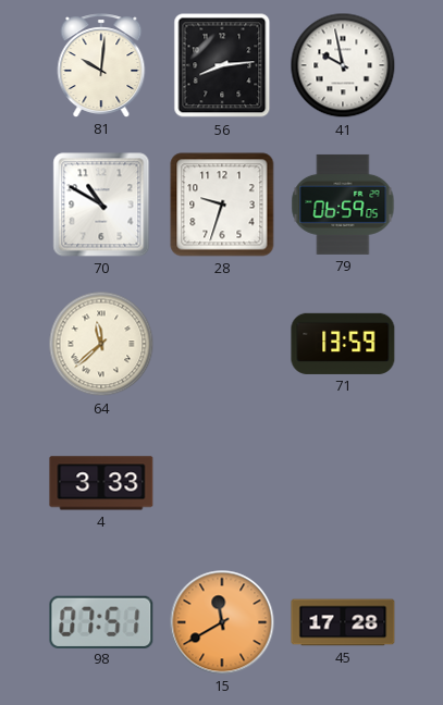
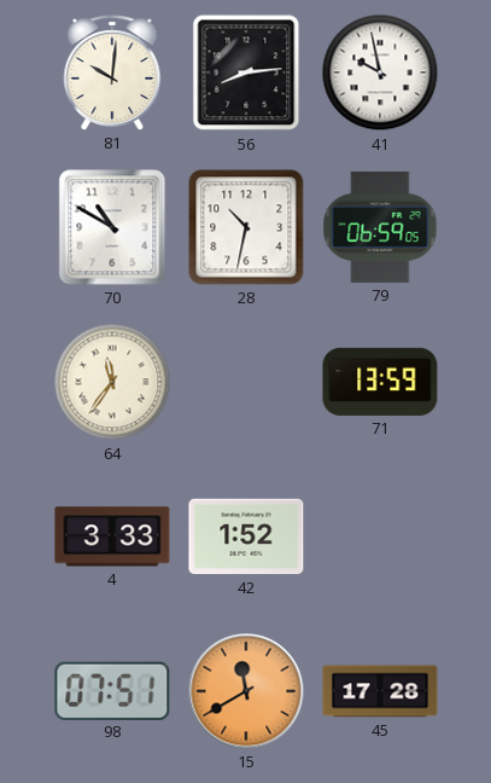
28: 9:33 -> 10:32
64: 11:38 -> 11:36
42: none -> 1:52
